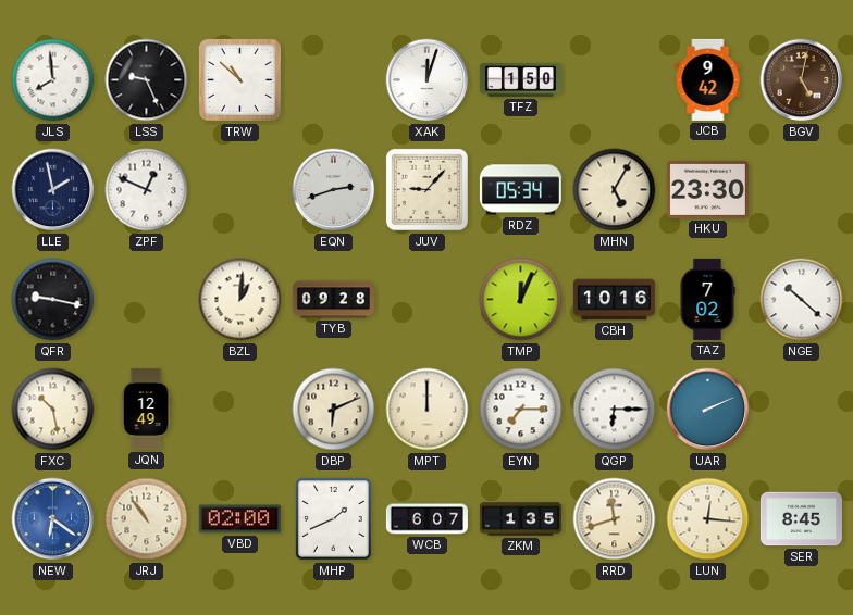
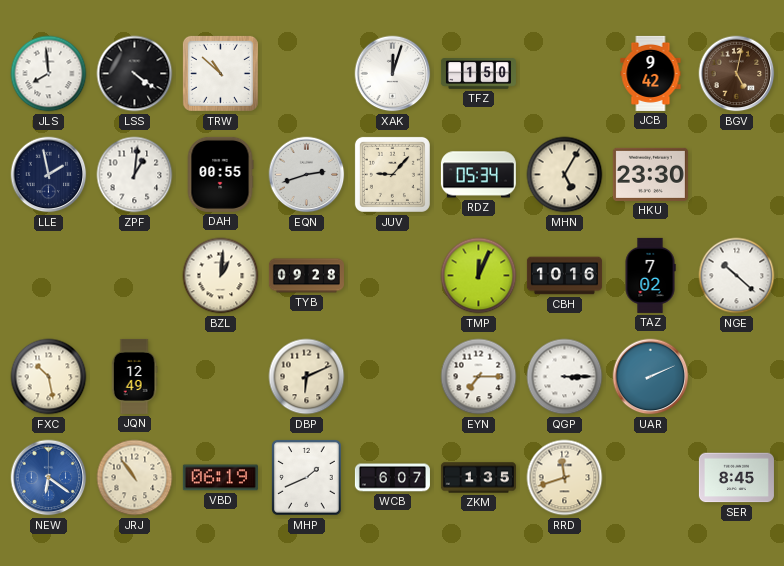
LSS: 9:26 -> 4:21
ZPF: 12:49 -> 1:01
DAH: none -> 00:55
QFR: 9:17 -> none
MPT: 12:00 -> none
QGP: 6:15 -> 3:15
VBD: 02:00 -> 06:19
LUN: 12:16 -> none
